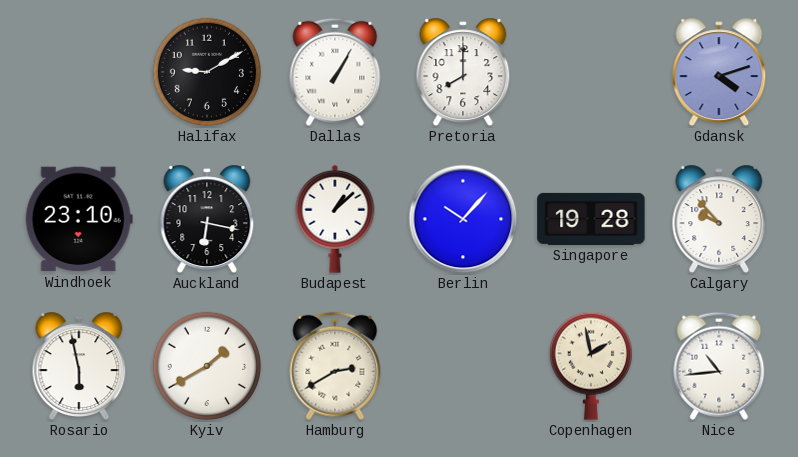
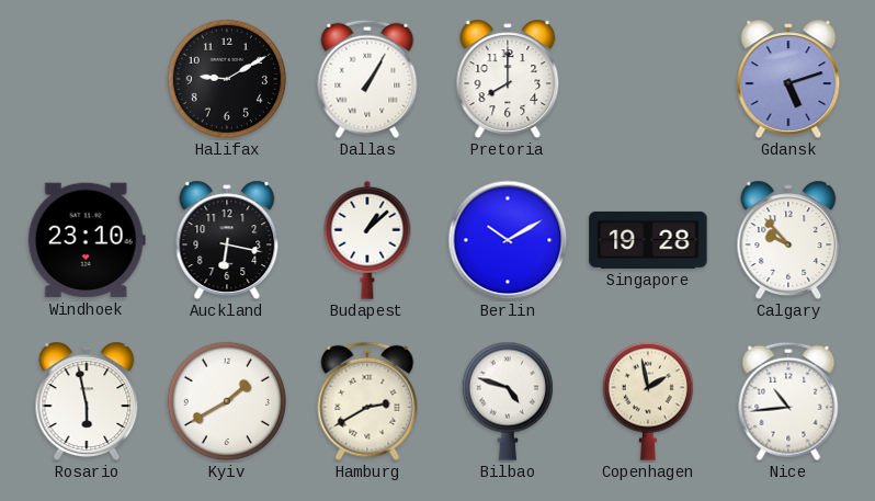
Gdansk: 4:12 -> 5:12
Berlin: 10:07 -> 10:10
Bilbao: none -> 4:48
